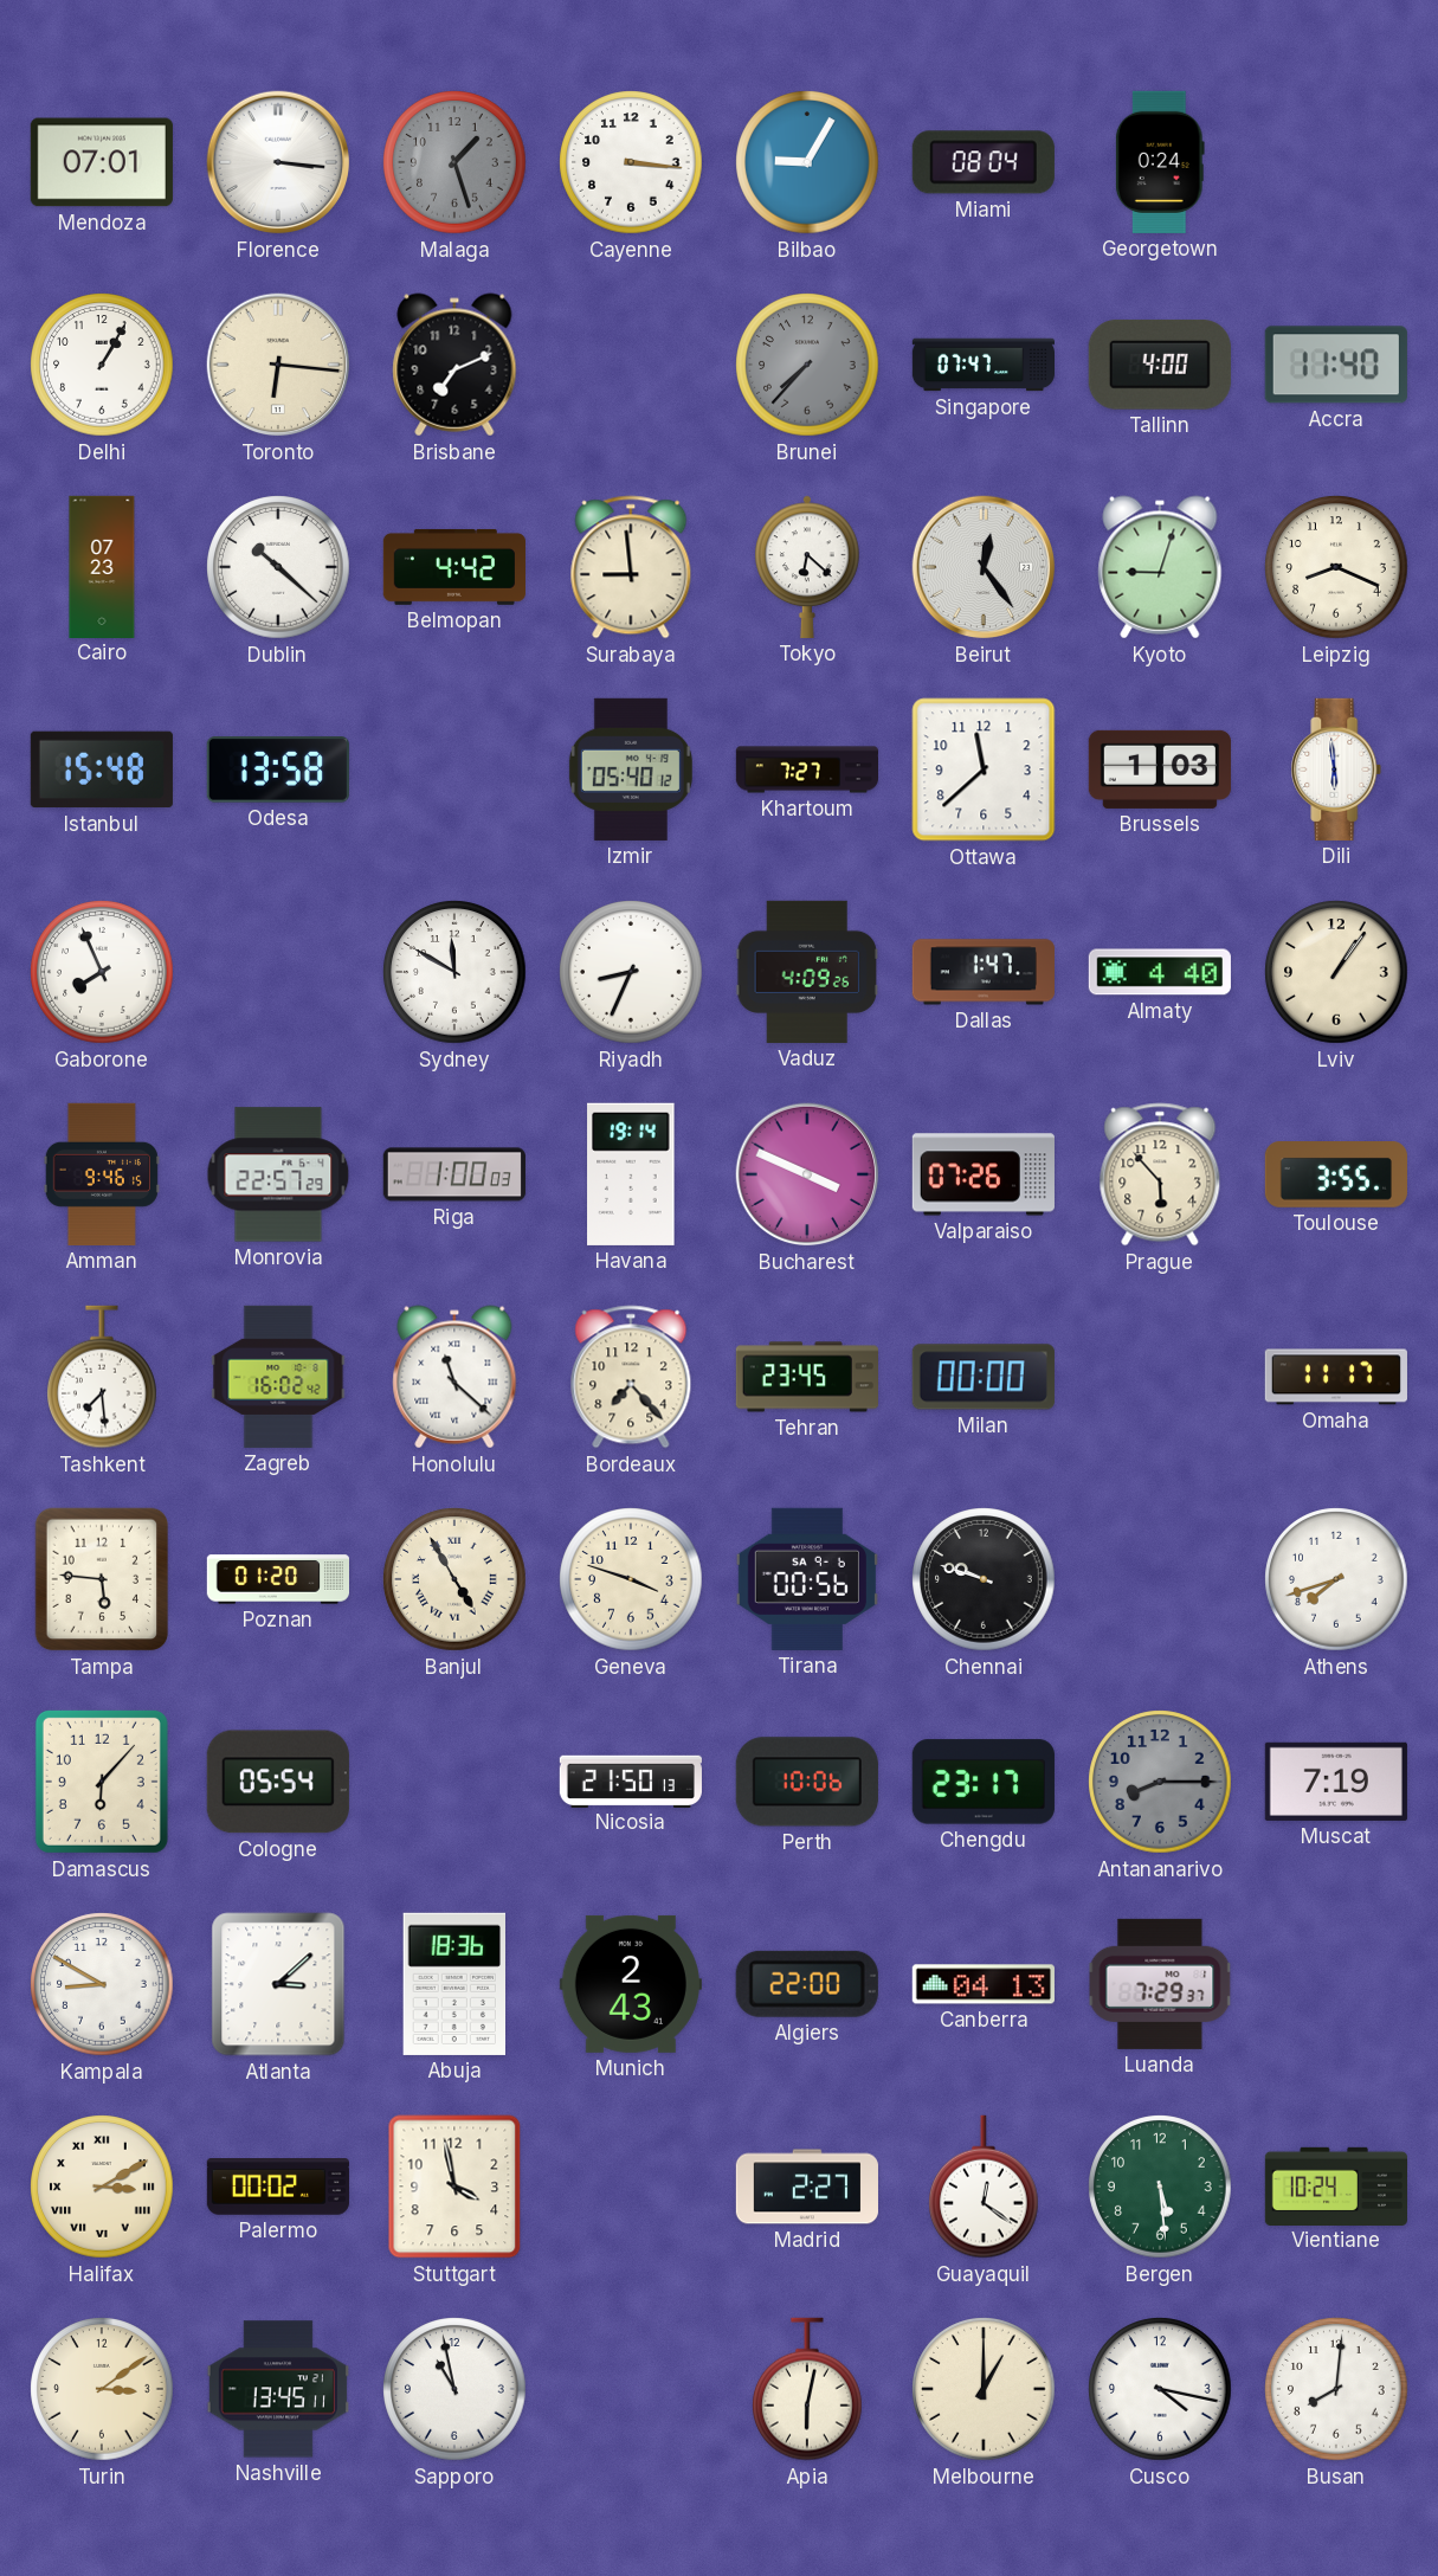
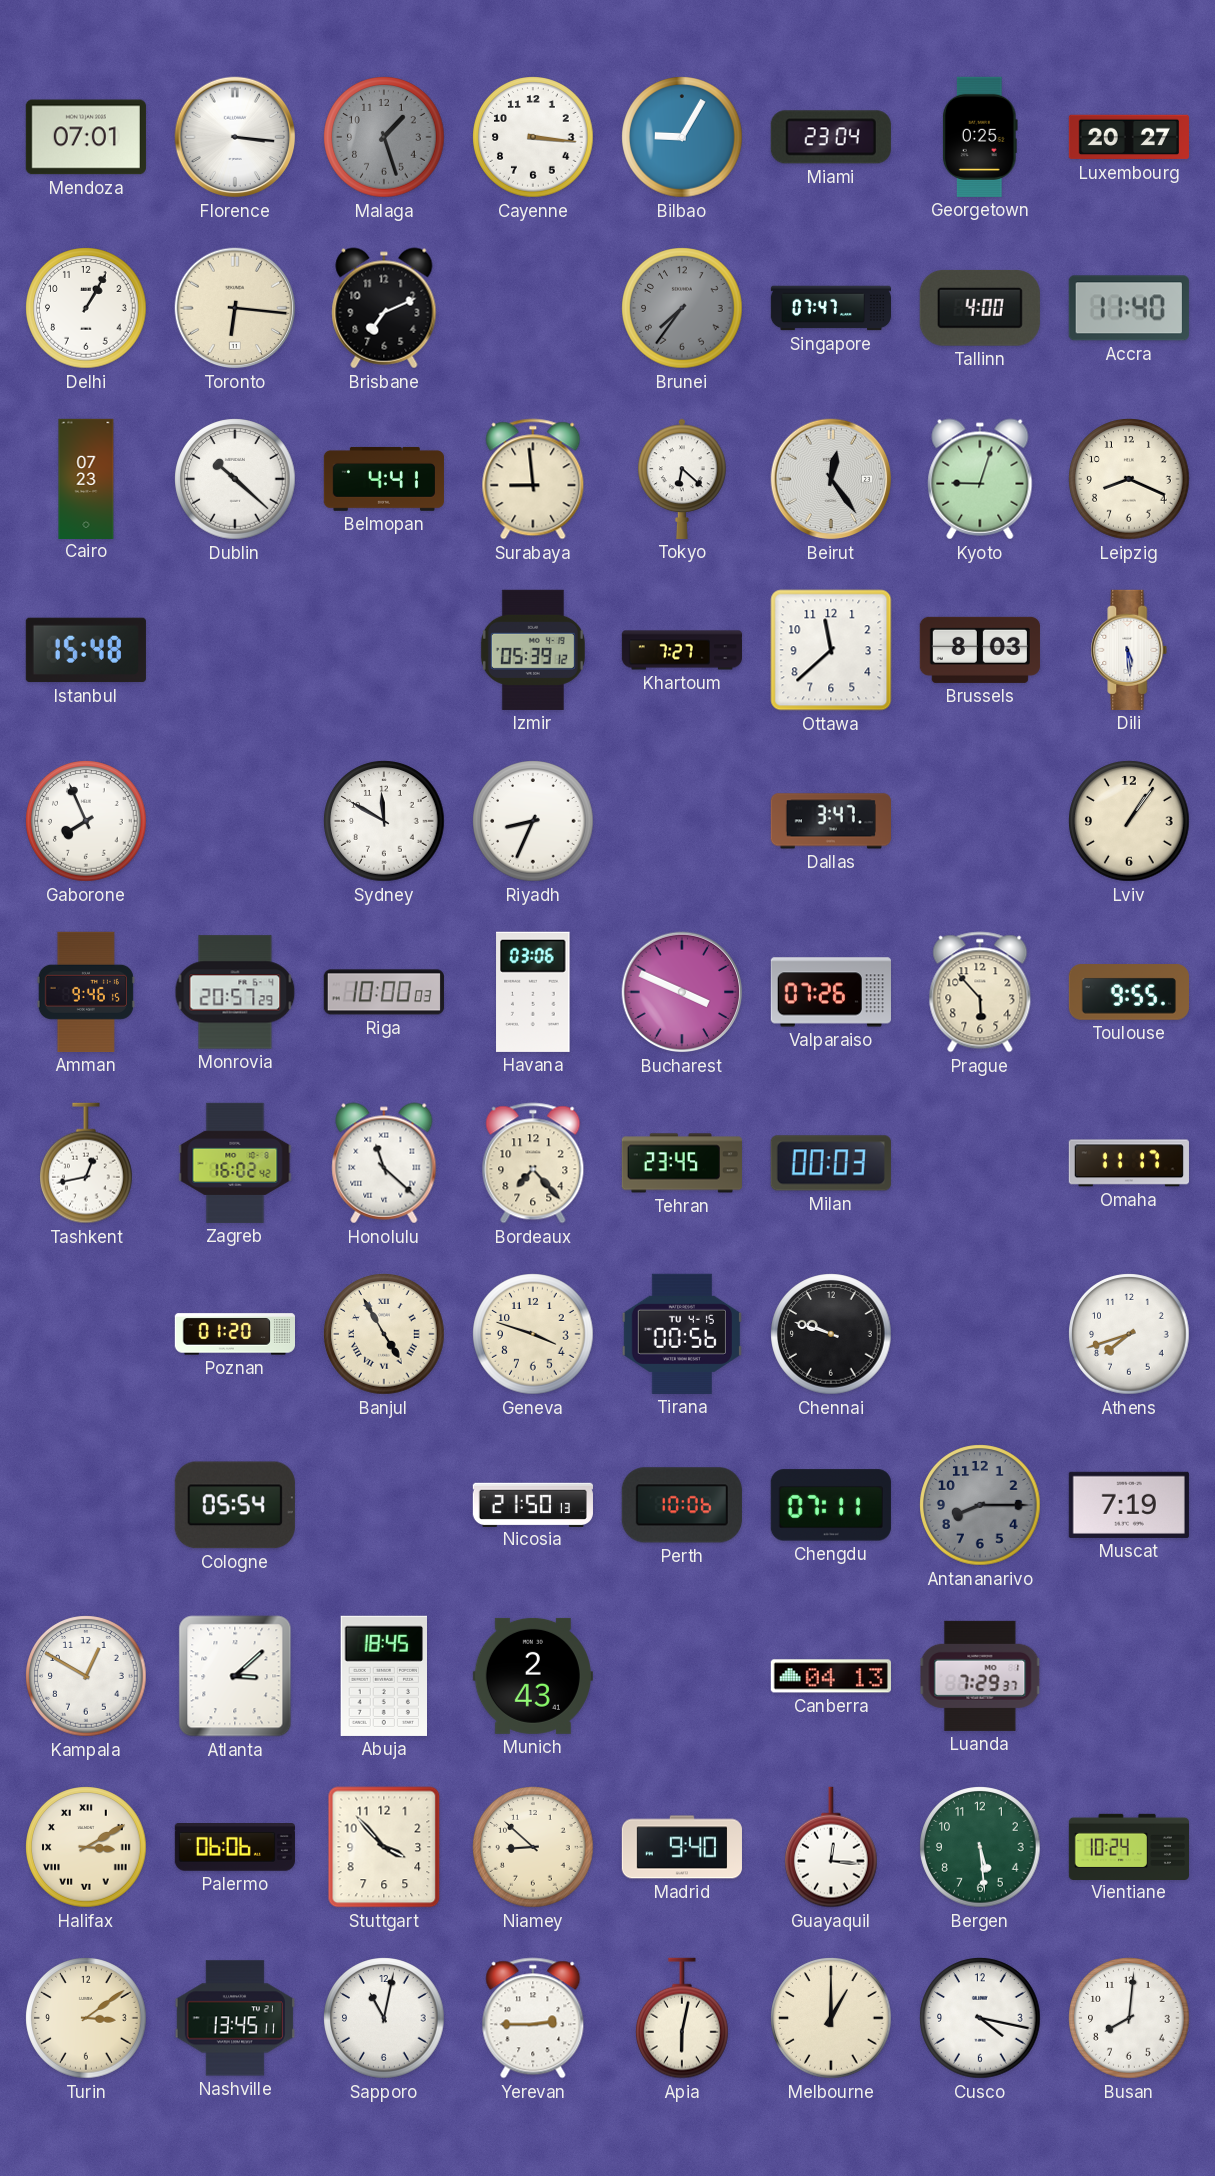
Miami: 08:04 -> 23:04
Georgetown: 0:24 -> 0:25
Luxembourg: none -> 20:27
Brunei: 7:37 -> 7:36
Belmopan: 4:42 -> 4:41
Odesa: 13:58 -> none
Izmir: 05:40 -> 05:39
Brussels: 1:03 -> 8:03
Dili: 5:59 -> 5:29
Vaduz: 4:09 -> none
Dallas: 1:47 -> 3:47
Almaty: 4:40 -> none
Monrovia: 22:57 -> 20:57
Riga: 1:00 -> 10:00
Havana: 19:14 -> 03:06
Toulouse: 3:55 -> 9:55
Tashkent: 7:29 -> 12:43
Milan: 00:00 -> 00:03
Tampa: 5:46 -> none
Tirana date: SA 9-6 -> TU 4-15
Damascus: 6:07 -> none
Chengdu: 23:17 -> 07:11
Kampala: 8:50 -> 12:50
Abuja: 18:36 -> 18:45
Algiers: 22:00 -> none
Palermo: 00:02 -> 06:06
Stuttgart: 3:58 -> 3:53
Niamey: none -> 8:52
Madrid: 2:27 -> 9:40
Guayaquil: 12:21 -> 12:16
Sapporo: 10:58 -> 11:02
Yerevan: none -> 2:45
